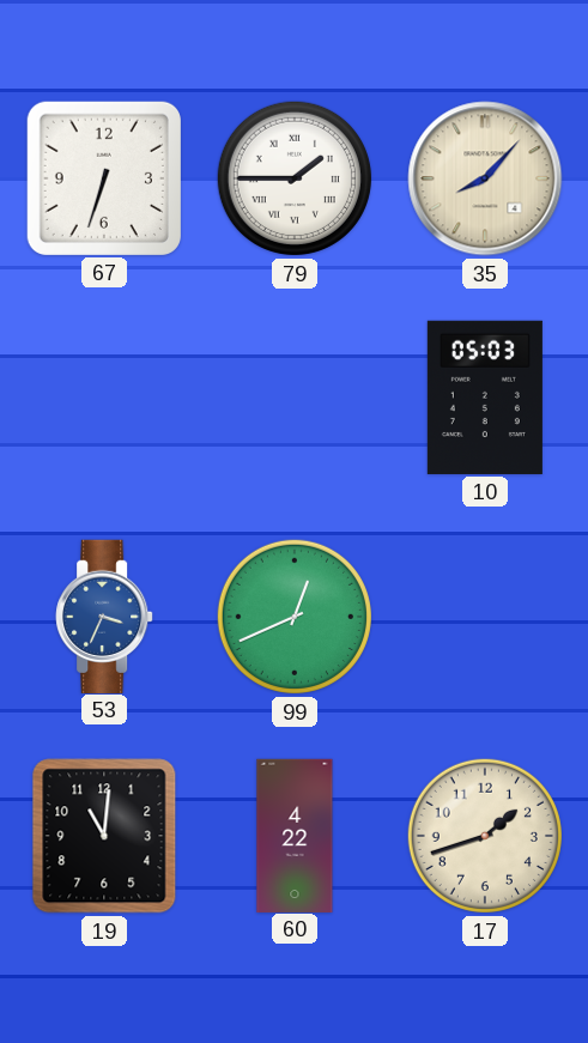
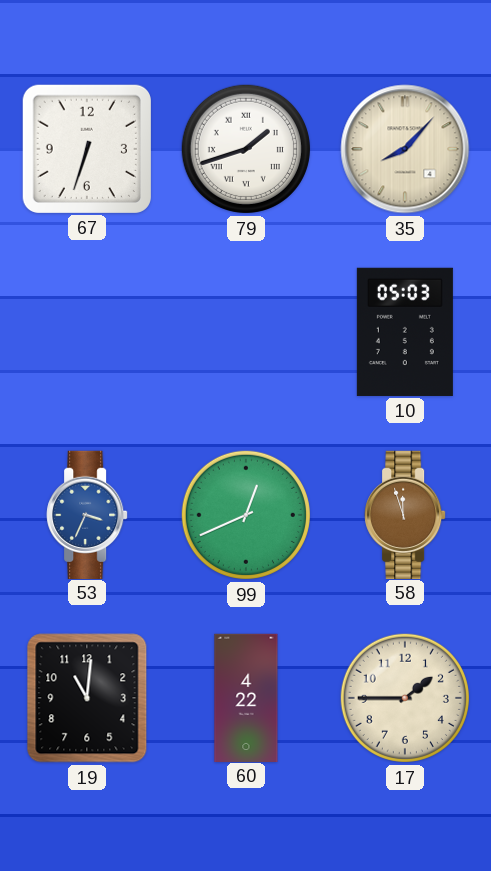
79: 1:45 -> 1:42
58: none -> 11:57
17: 1:42 -> 1:45
